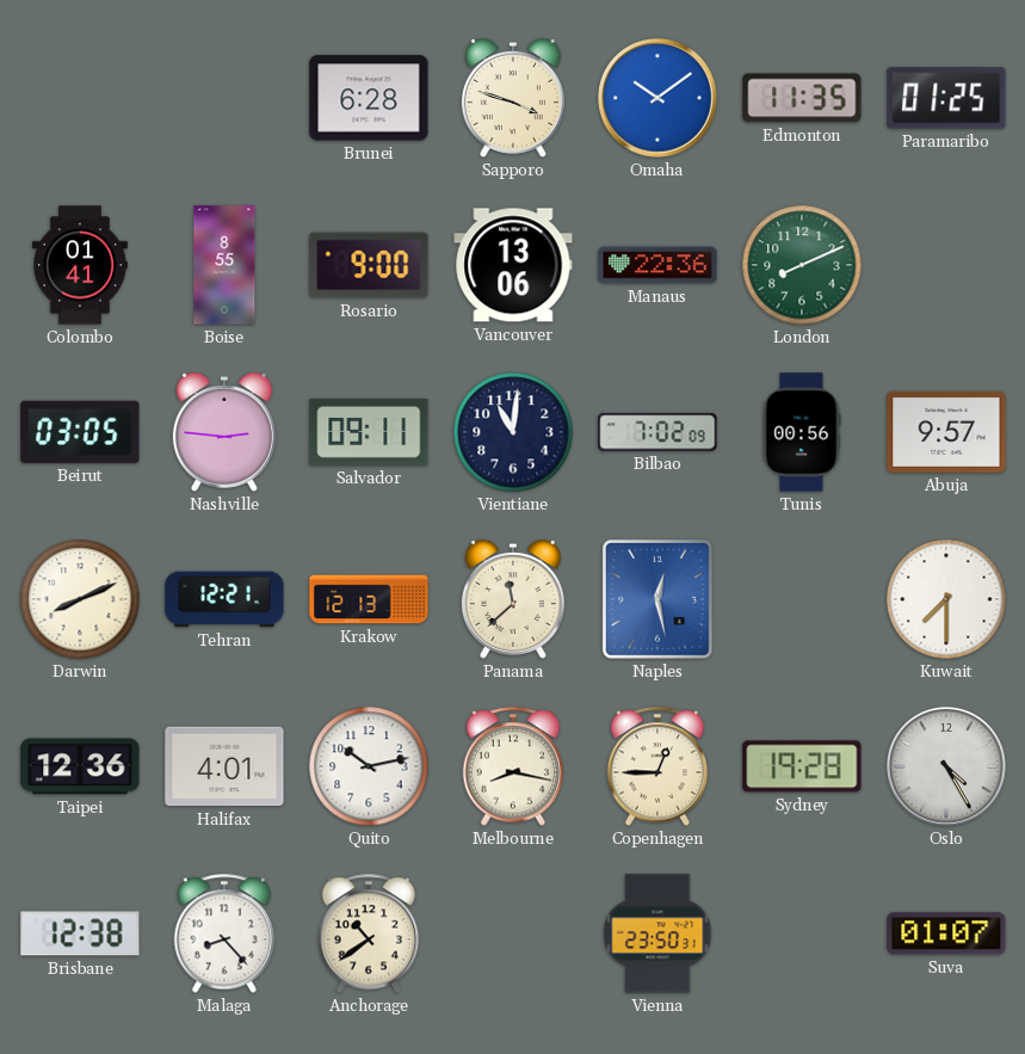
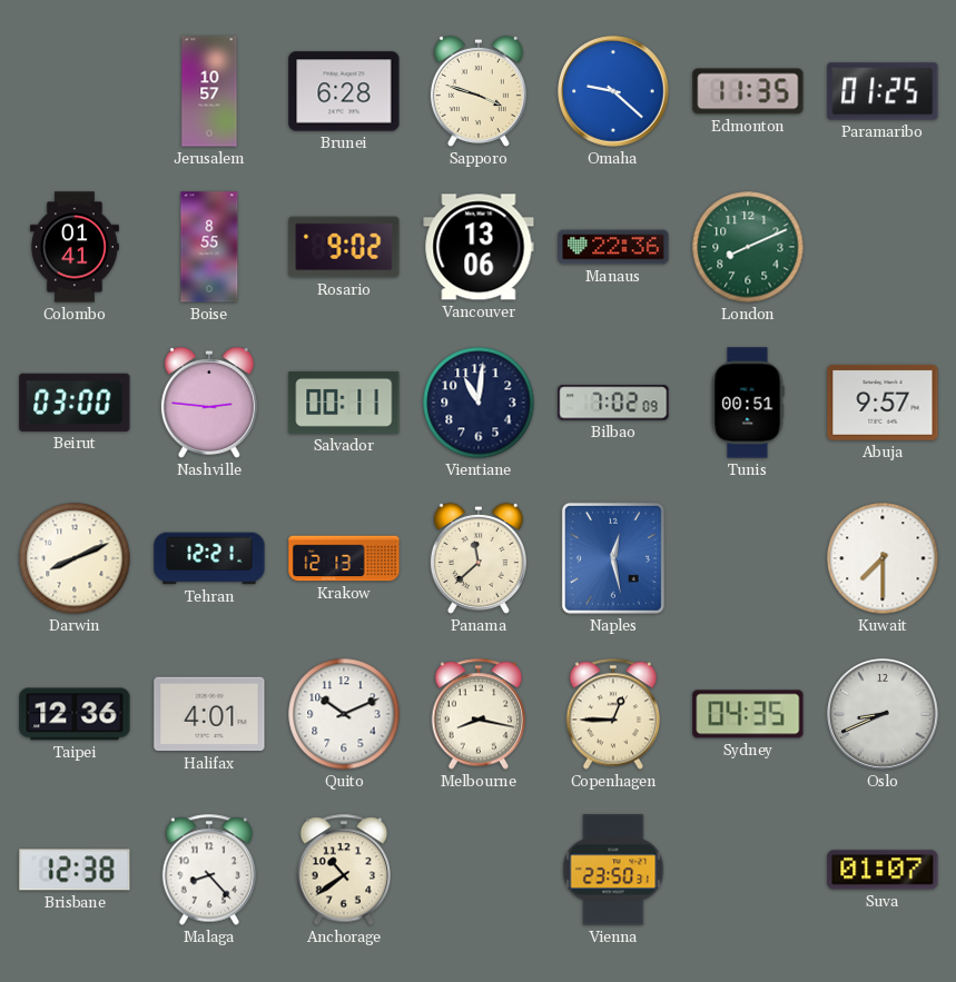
Jerusalem: none -> 10:57
Omaha: 10:09 -> 9:22
Rosario: 9:00 -> 9:02
Beirut: 03:05 -> 03:00
Salvador: 09:11 -> 00:11
Tunis: 00:56 -> 00:51
Quito: 10:13 -> 10:11
Sydney: 19:28 -> 04:35
Oslo: 4:25 -> 8:41
